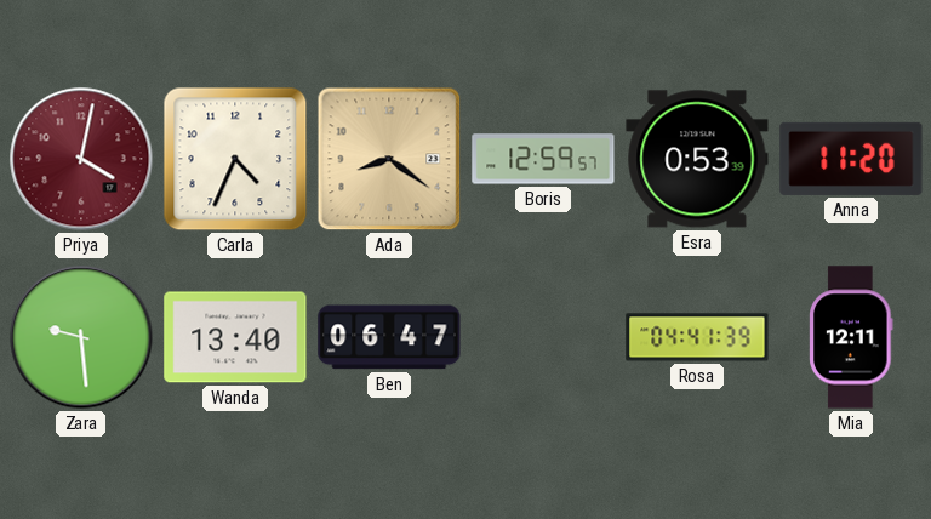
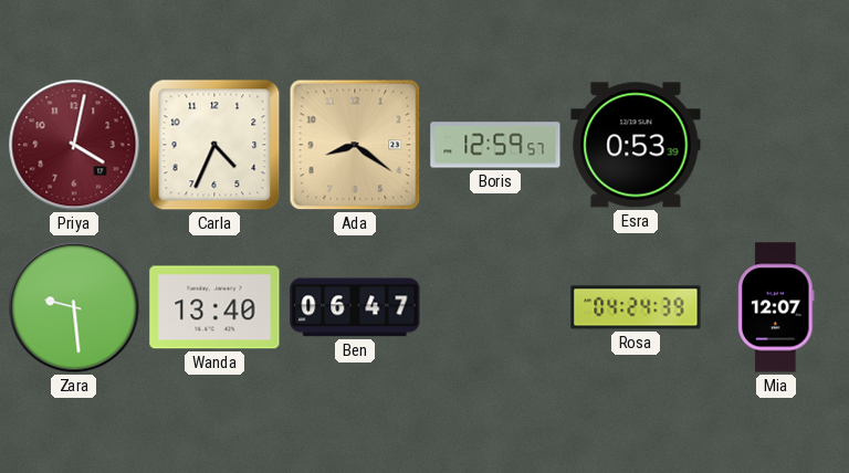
Anna: 11:20 -> none
Rosa: 04:41 -> 04:24
Mia: 12:11 -> 12:07
